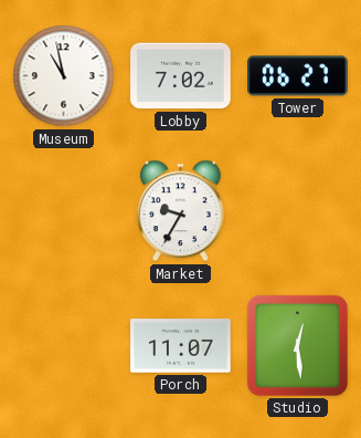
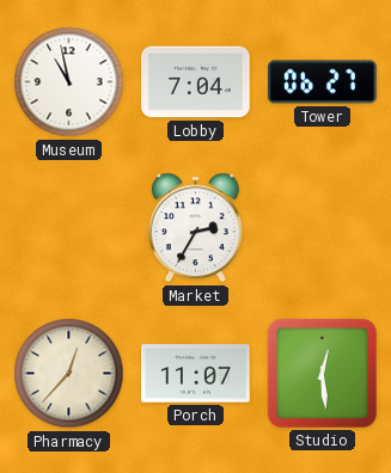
Lobby: 7:02 -> 7:04
Market: 9:35 -> 2:35
Pharmacy: none -> 12:37
